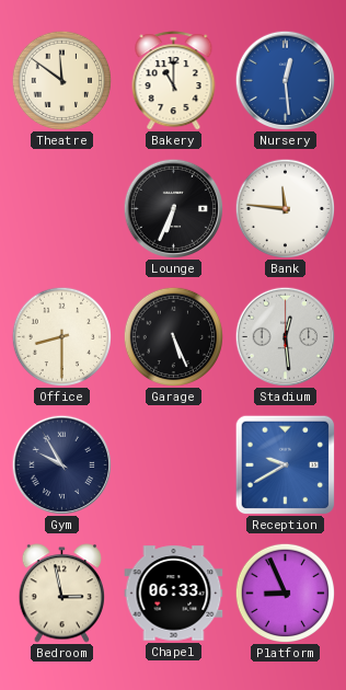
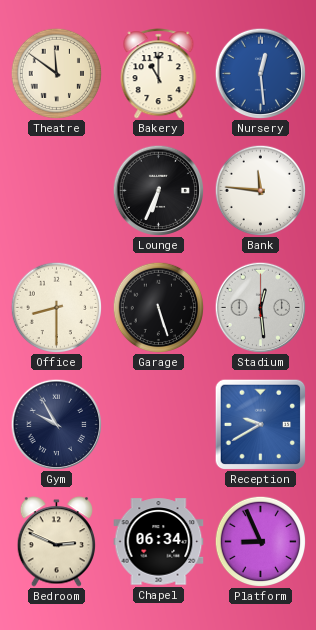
Garage: 5:26 -> 5:27
Bedroom: 2:58 -> 2:49
Chapel: 06:33 -> 06:34
